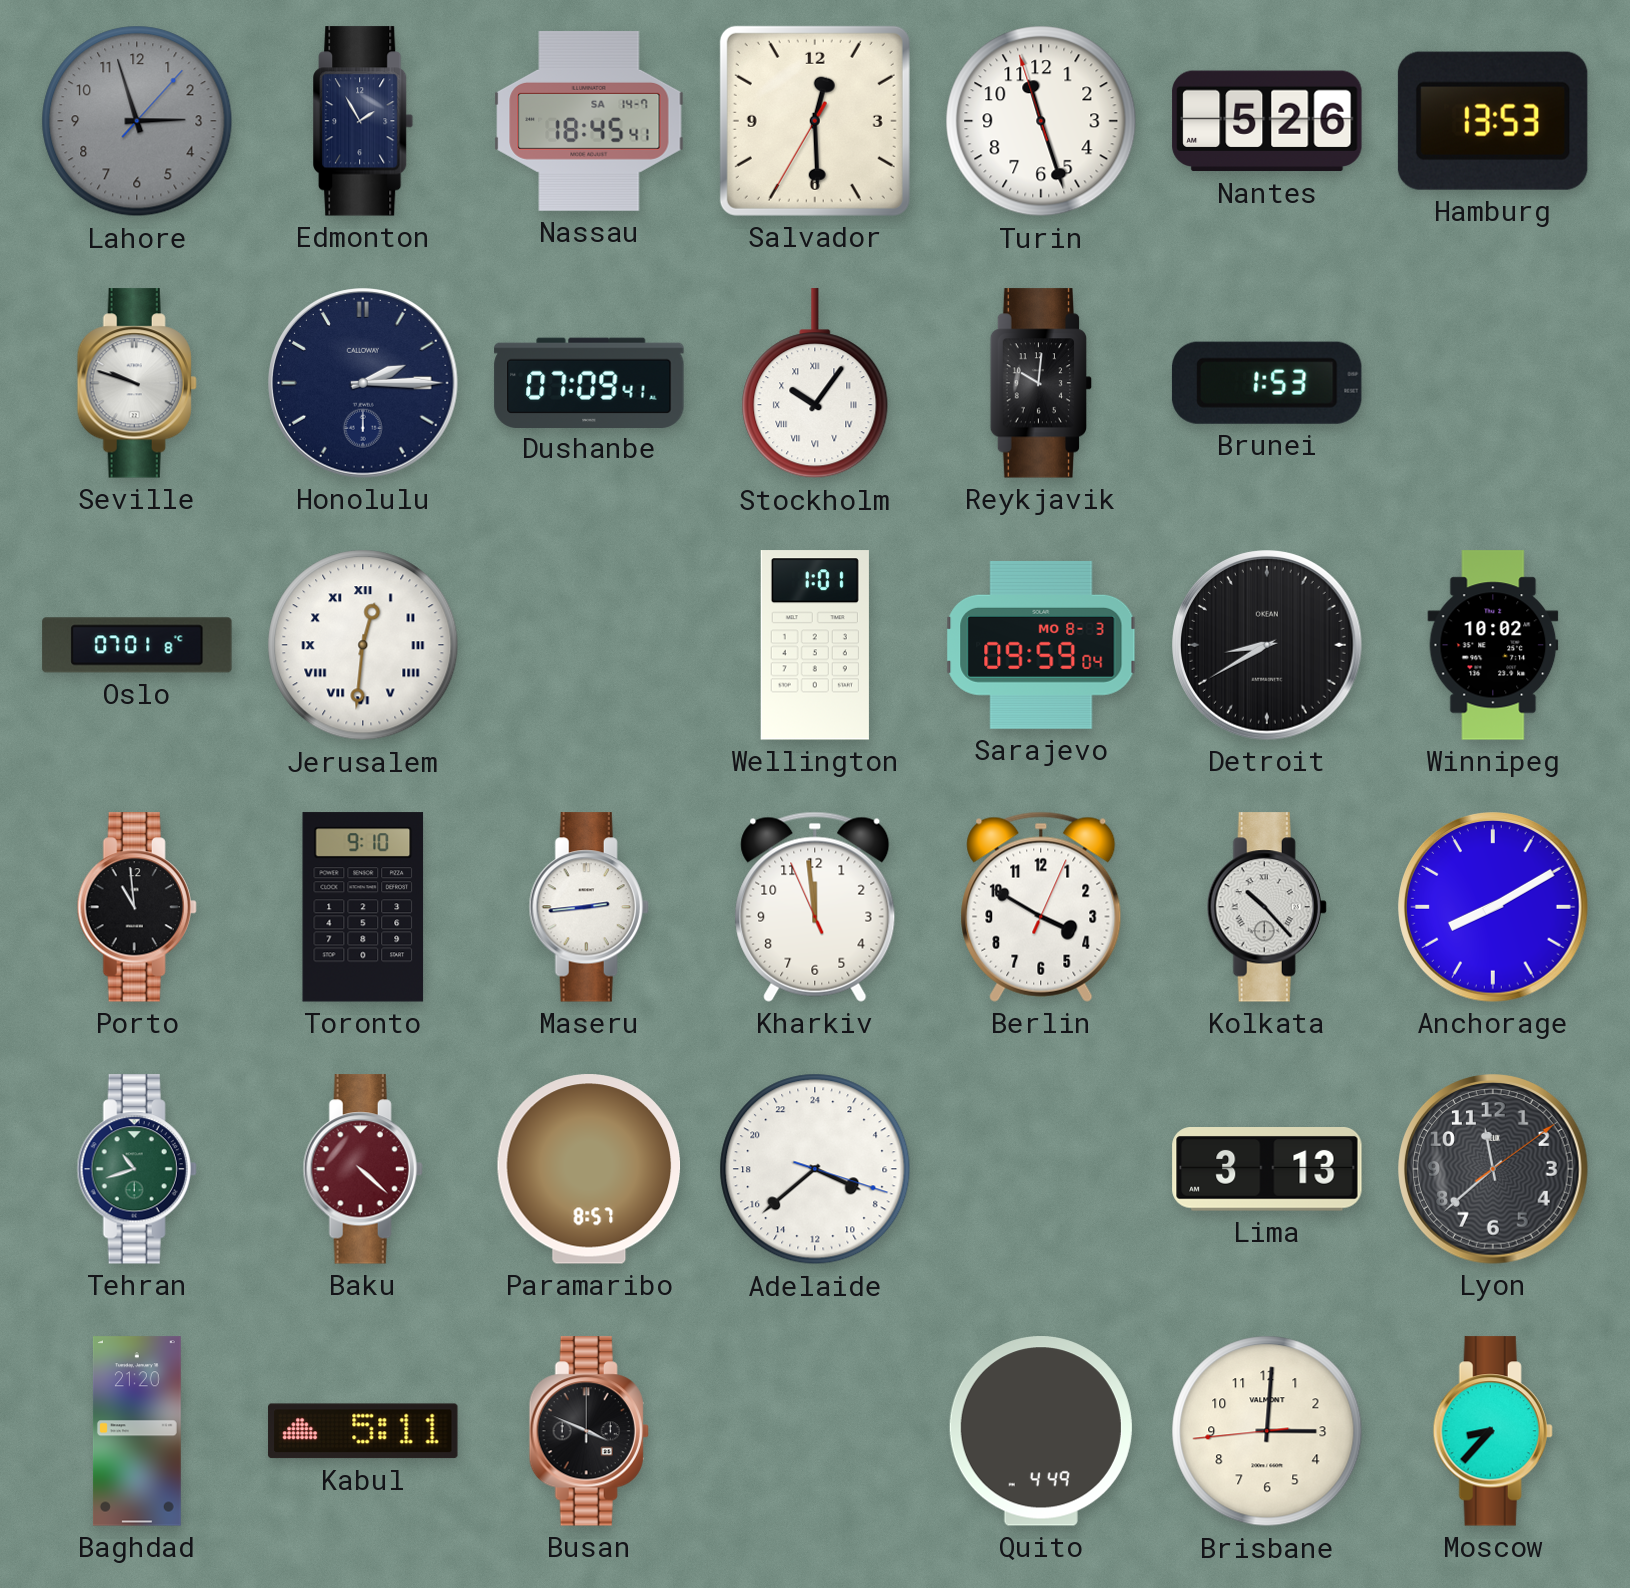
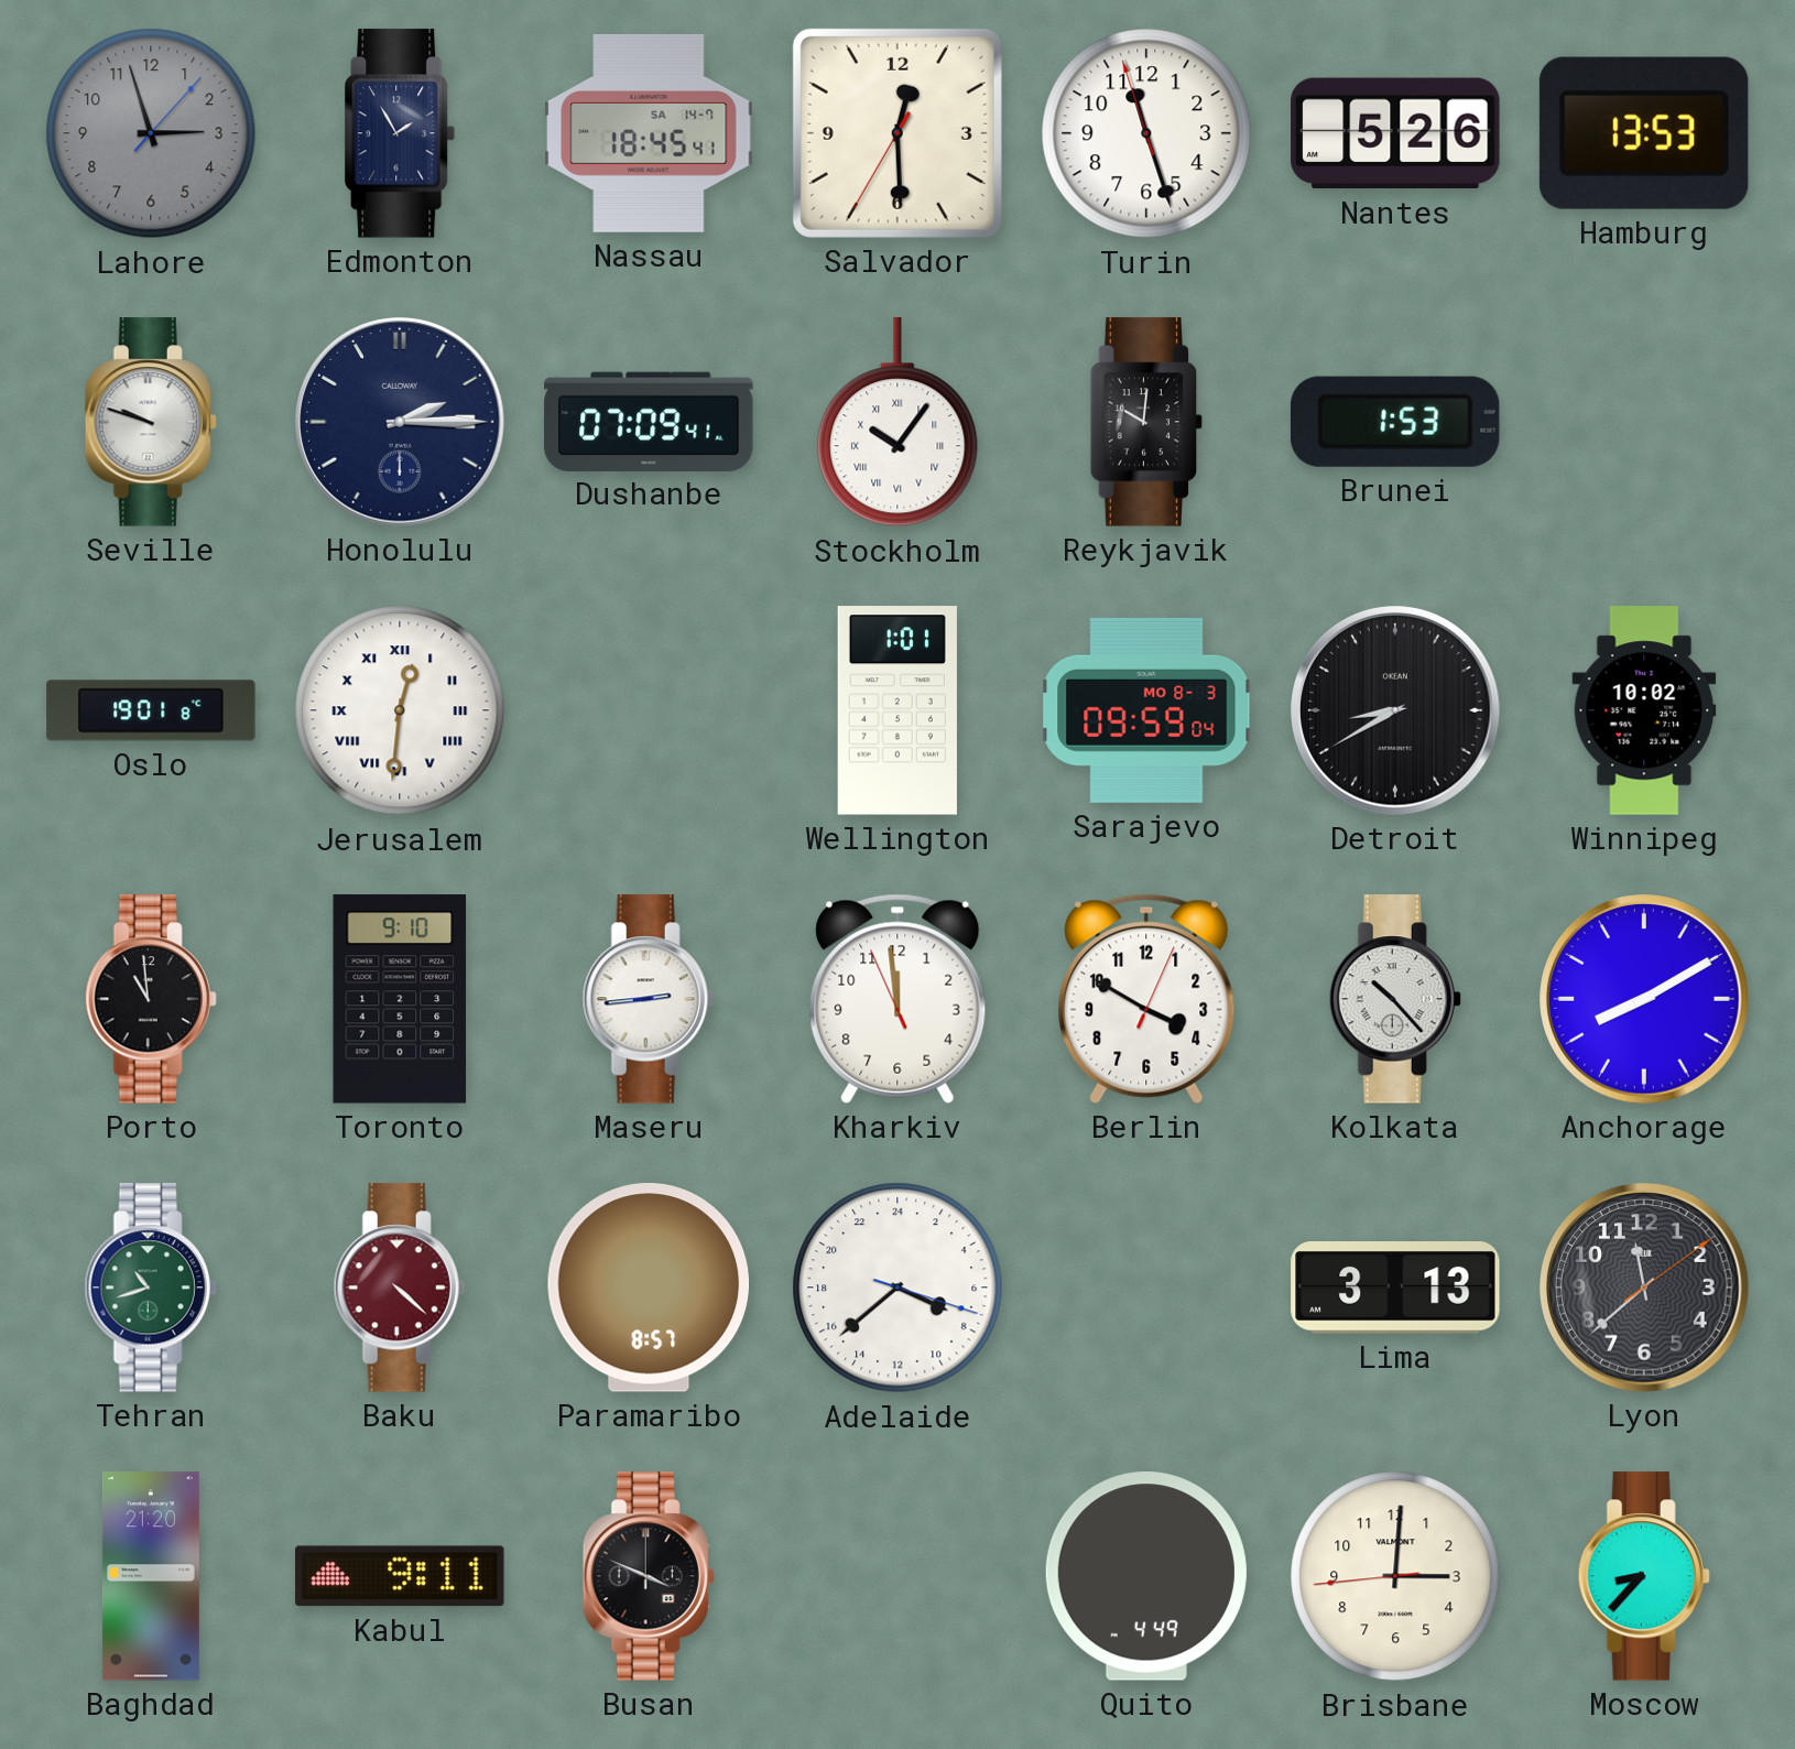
Oslo: 07:01 -> 19:01
Kabul: 5:11 -> 9:11
